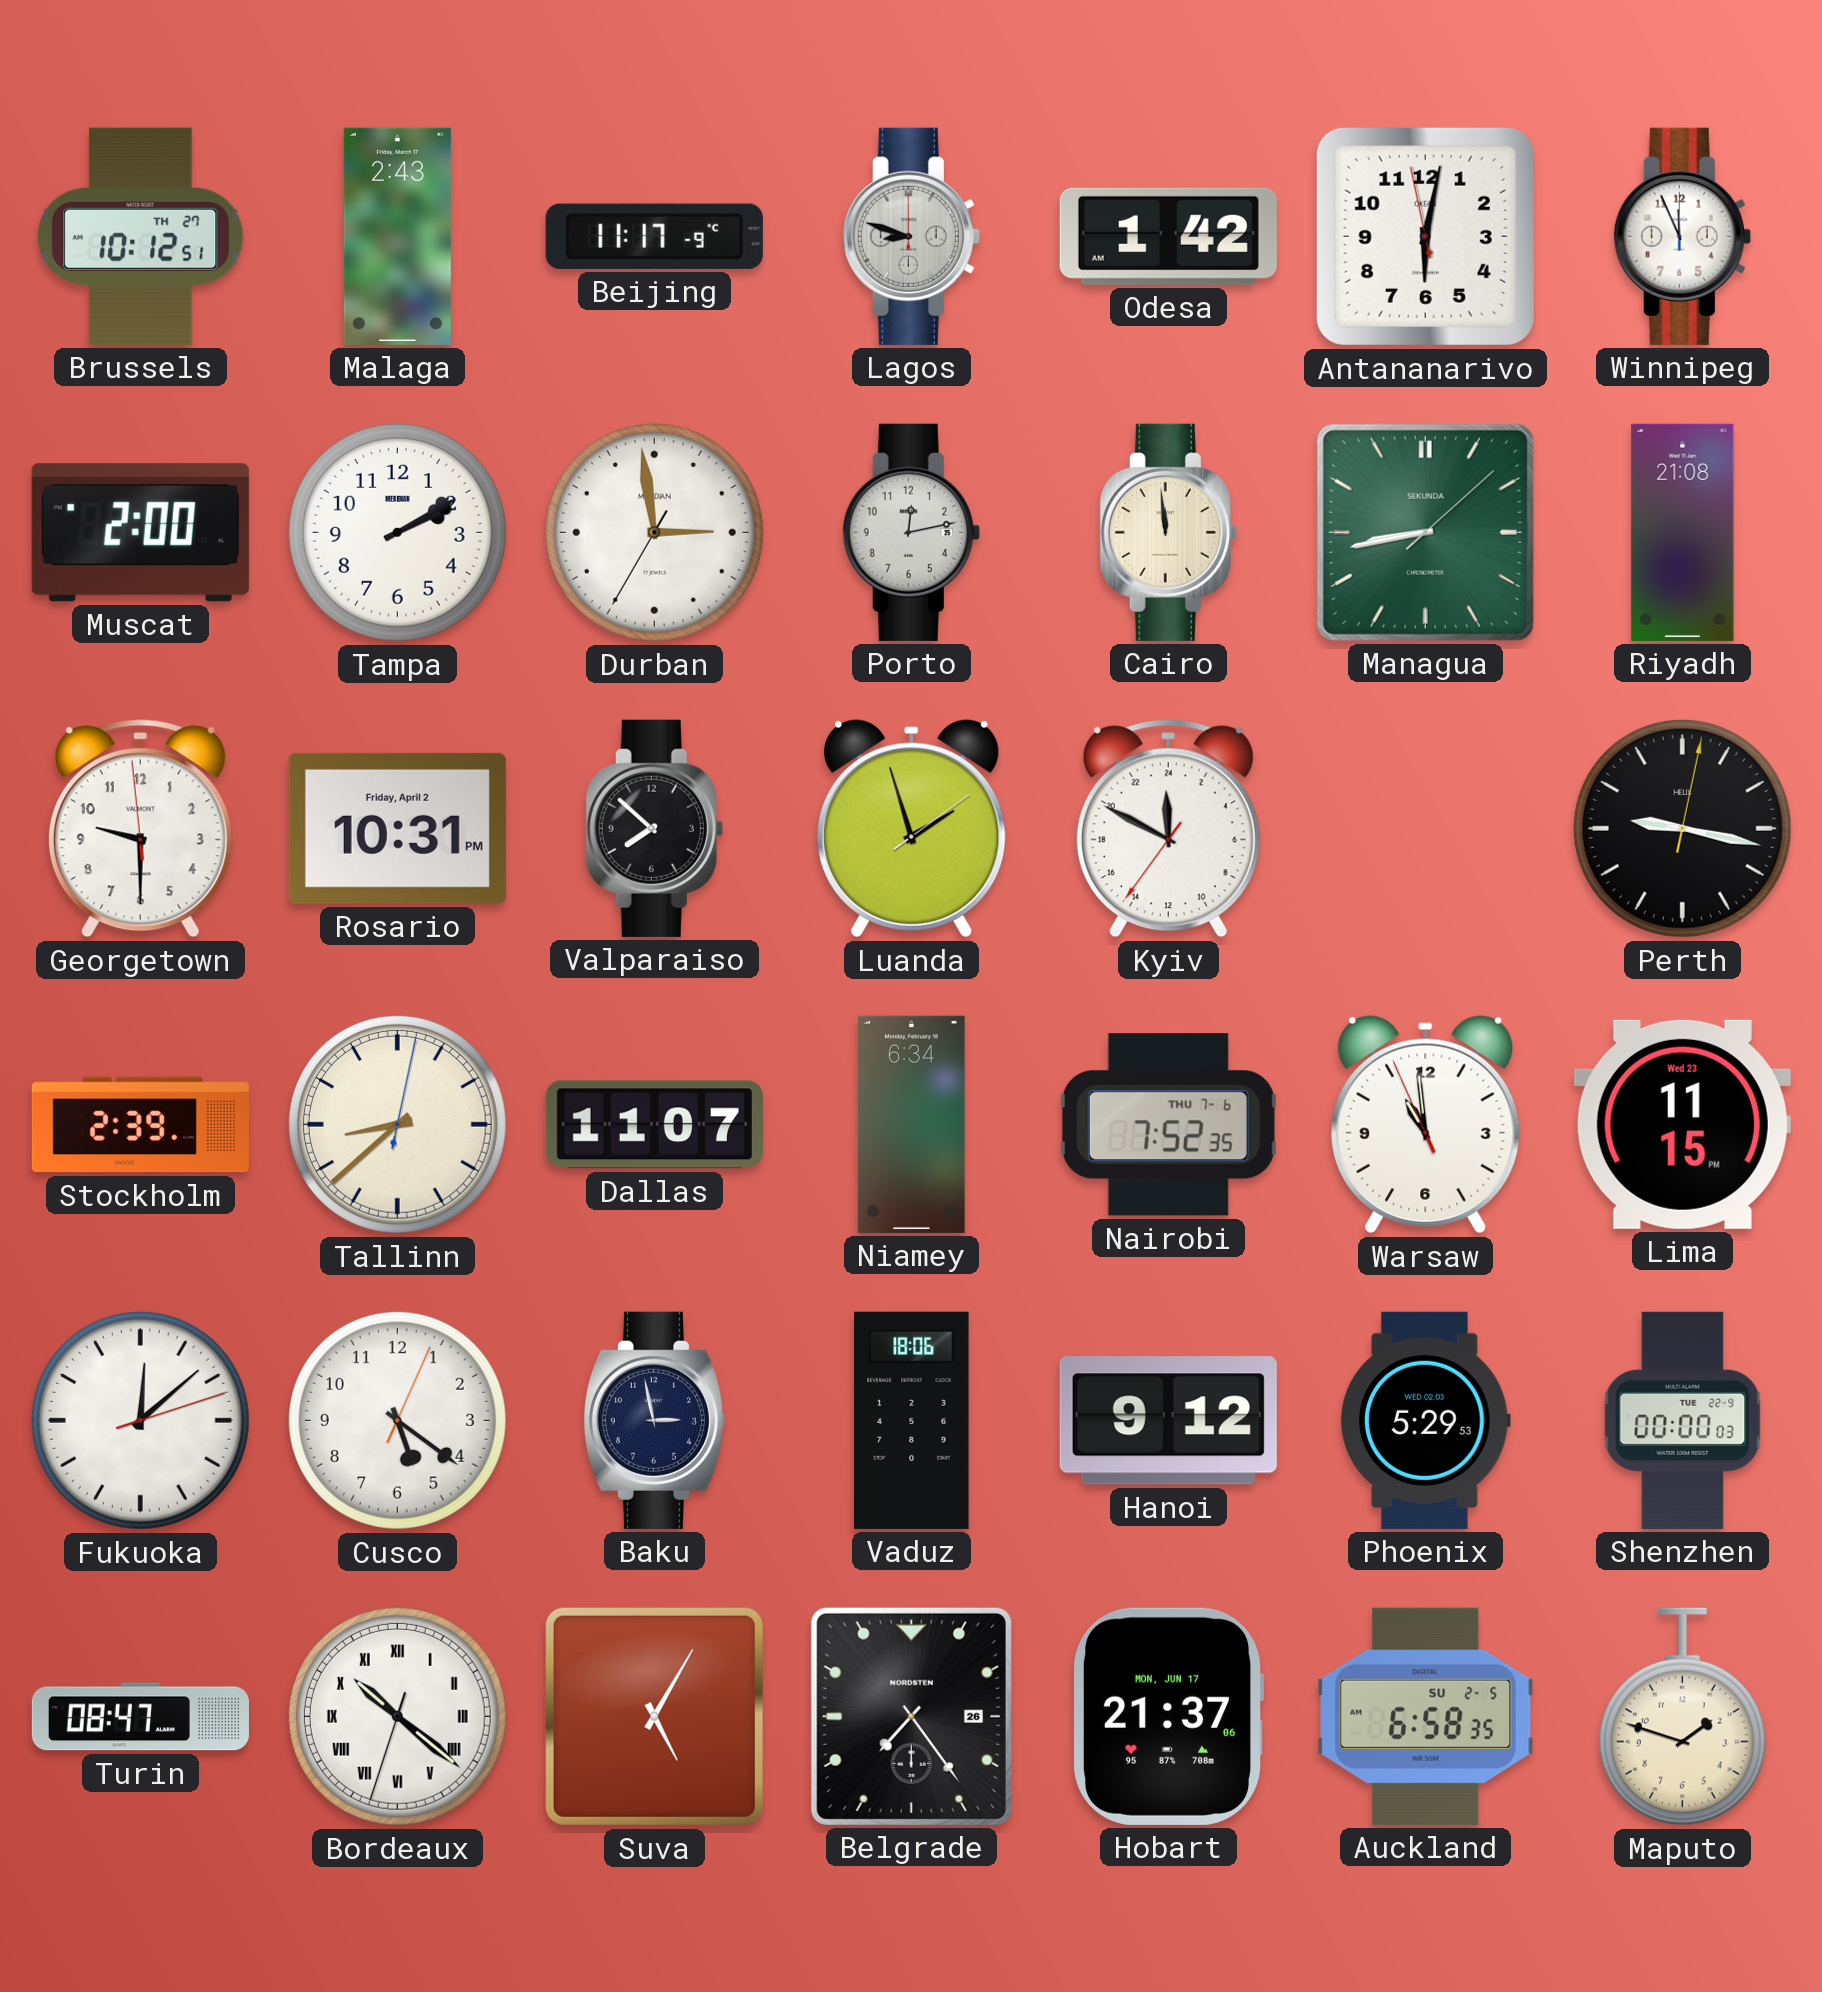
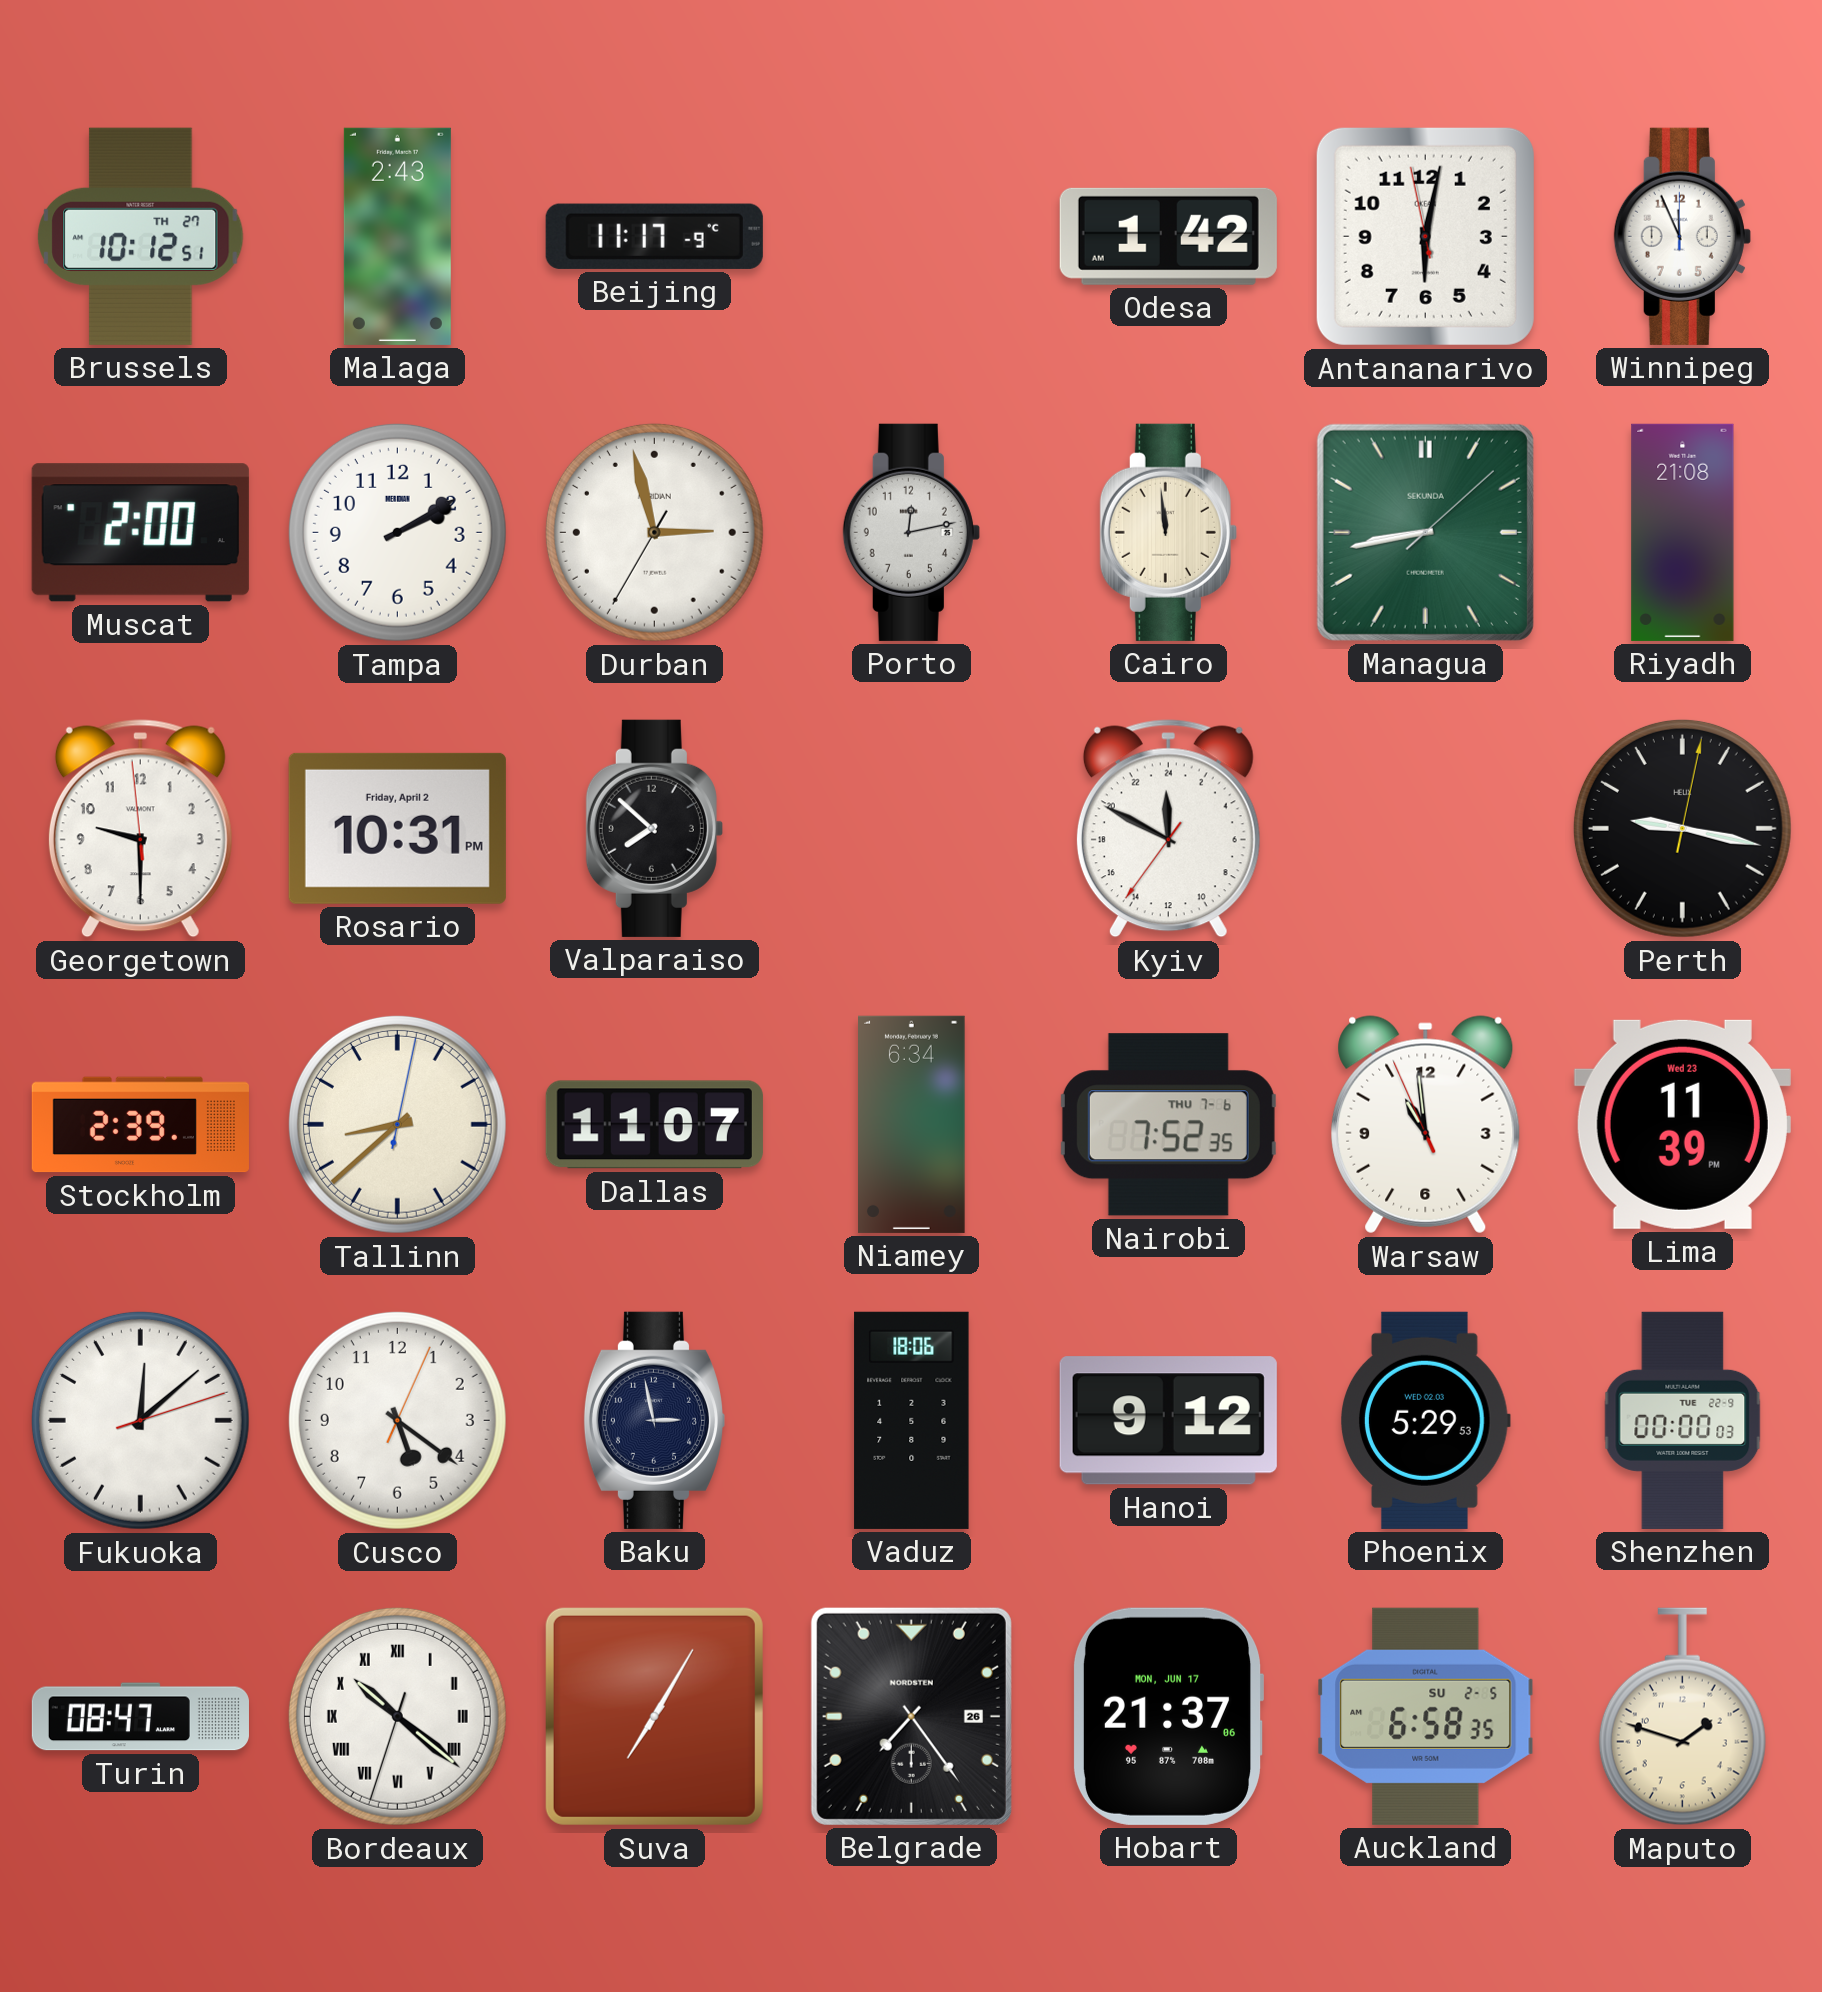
Lagos: 8:48 -> none
Durban: 2:58 -> 2:57
Luanda: 1:57 -> none
Lima: 11:15 -> 11:39
Suva: 5:05 -> 7:05
